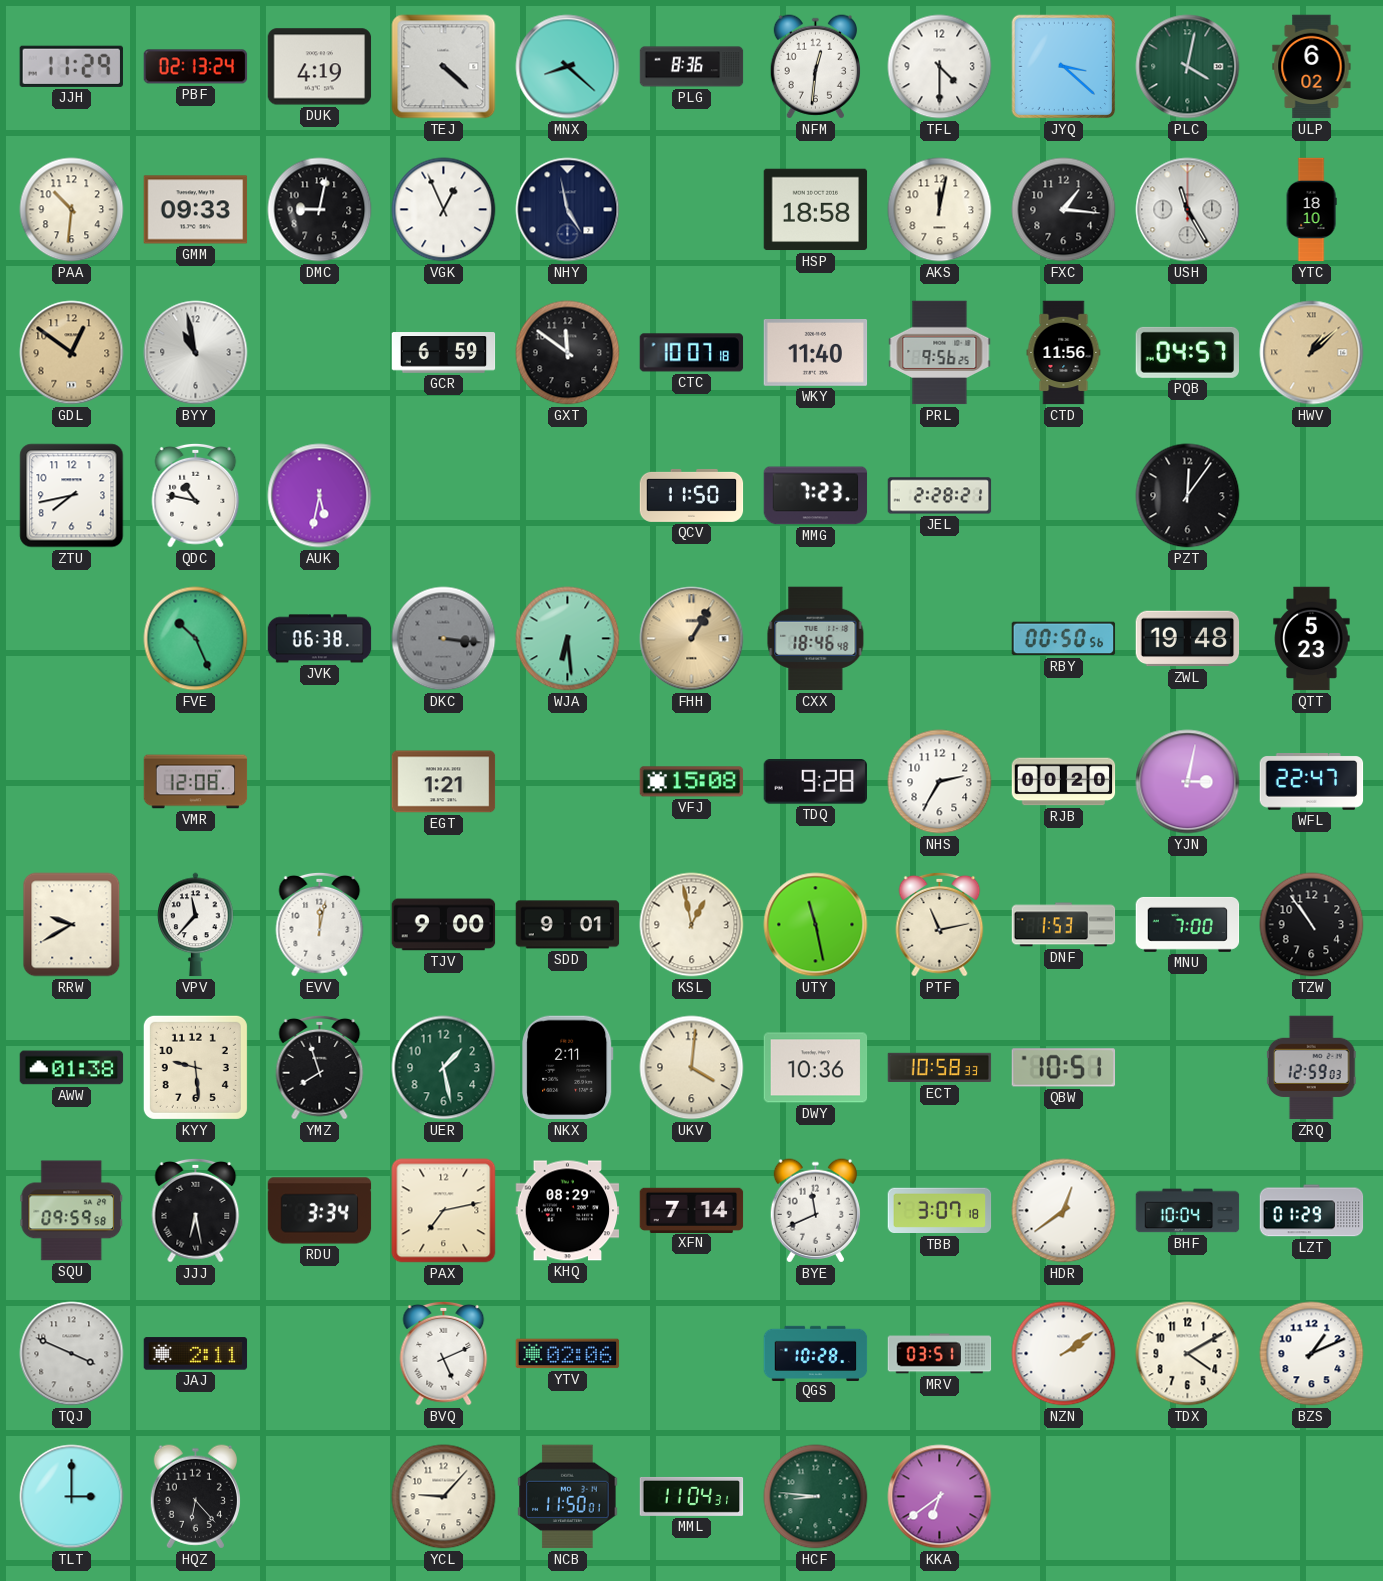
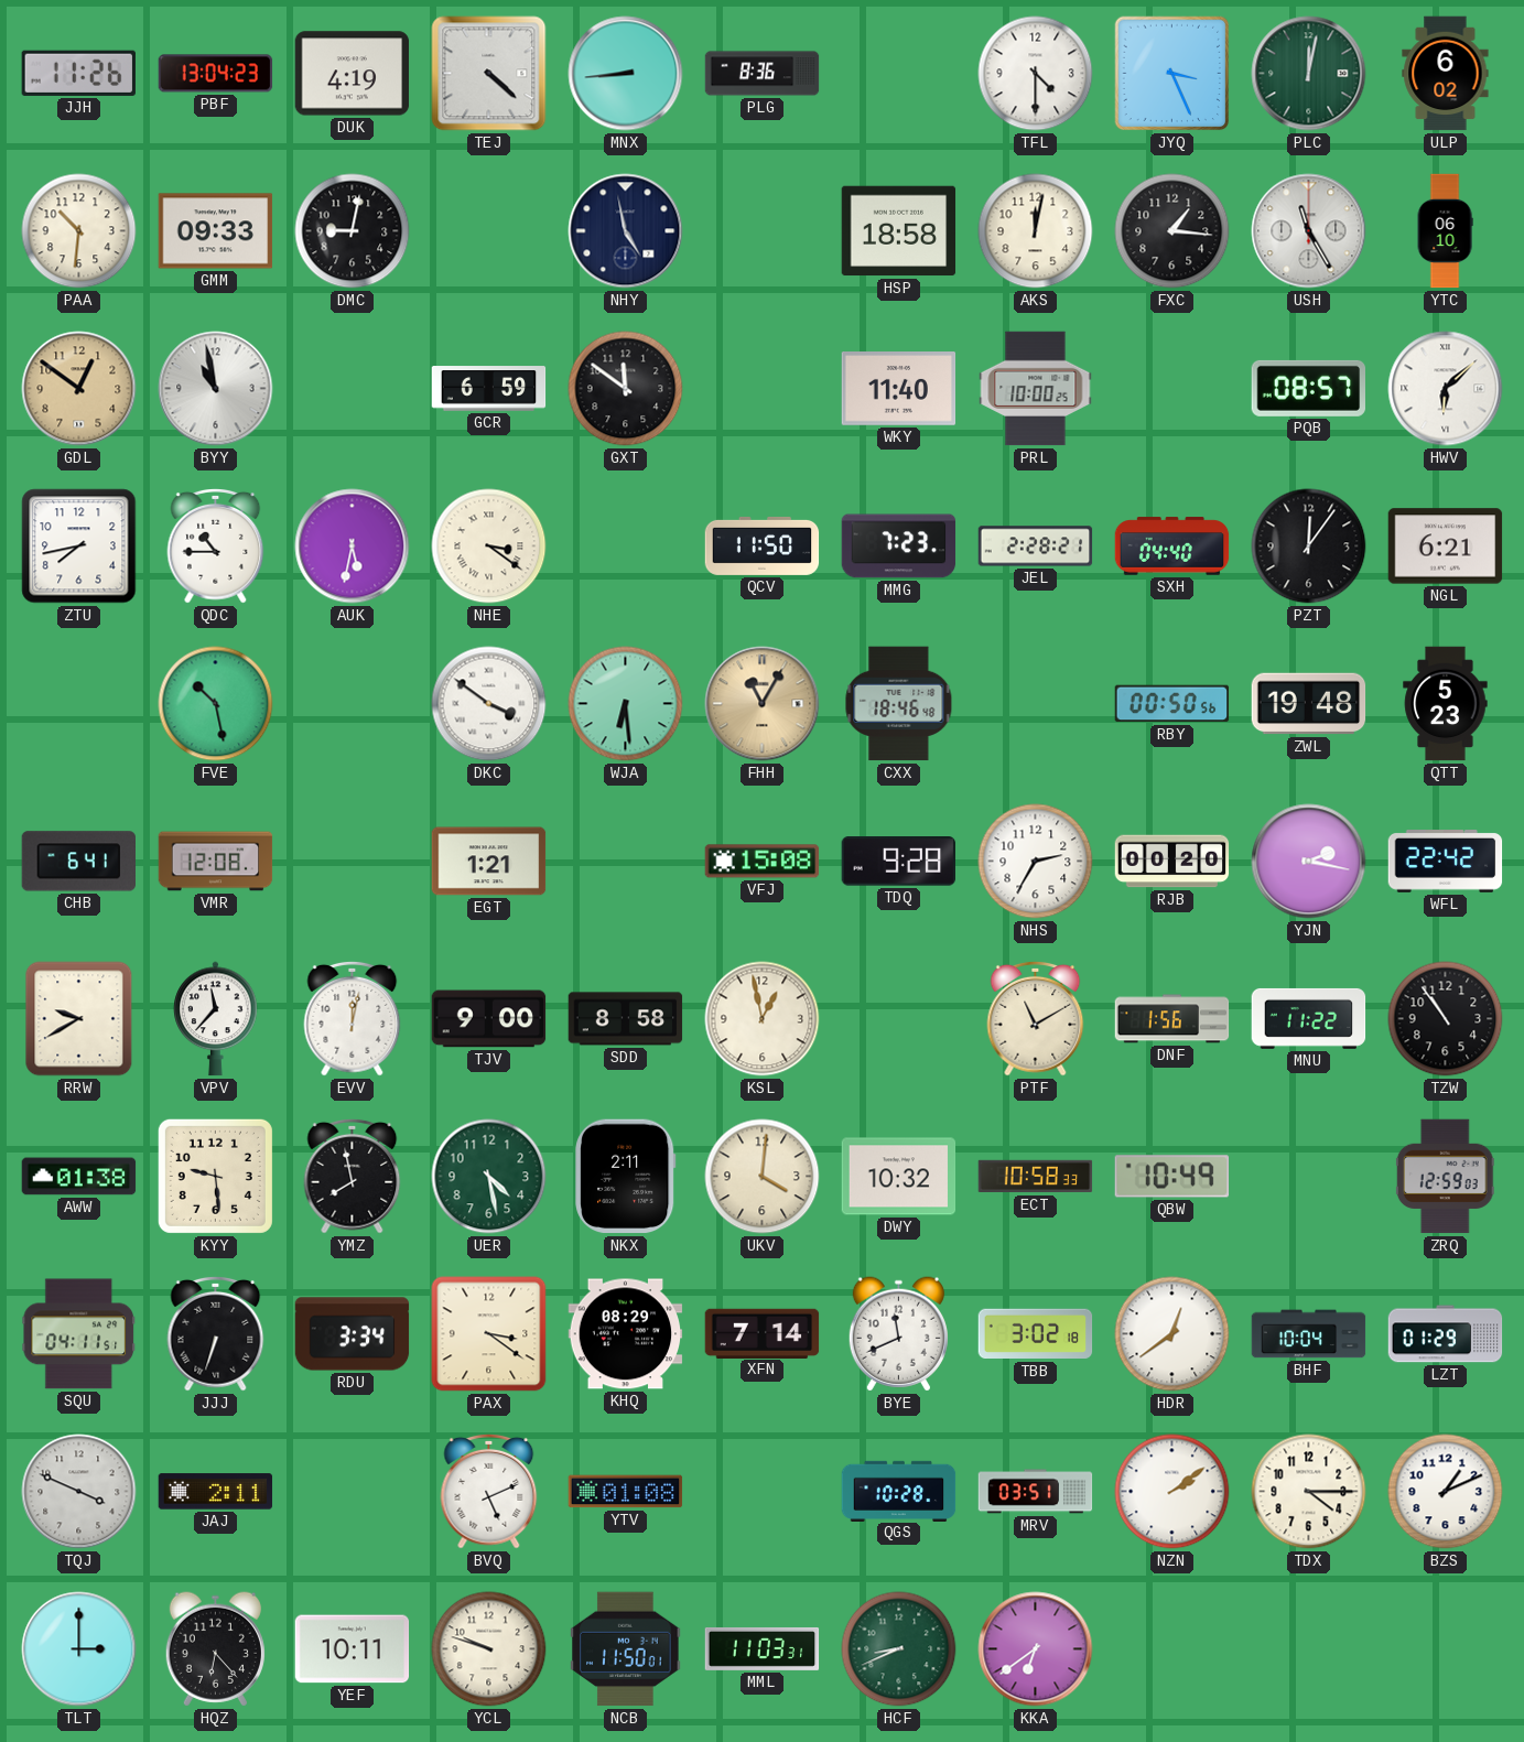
JJH: 11:29 -> 11:26
PBF: 02:13 -> 13:04
MNX: 8:22 -> 8:44
NFM: 12:31 -> none
JYQ: 3:22 -> 3:26
PLC: 4:02 -> 12:02
VGK: 12:56 -> none
YTC: 18:10 -> 06:10
CTC: 10:07 -> none
PRL: 9:56 -> 10:00
CTD: 11:56 -> none
PQB: 04:57 -> 08:57
HWV: 1:08 -> 6:08
HWV dial: champagne -> white
QDC: 10:47 -> 10:45
NHE: none -> 3:21
SXH: none -> 04:40
NGL: none -> 6:21
FVE: 10:26 -> 10:28
JVK: 06:38 -> none
DKC: 3:16 -> 3:51
DKC dial: grey -> white
FHH: 1:05 -> 11:05
CHB: none -> 6:41
YJN: 3:02 -> 2:17
WFL: 22:47 -> 22:42
SDD: 9:01 -> 8:58
UTY: 11:28 -> none
PTF: 11:13 -> 11:10
DNF: 1:53 -> 1:56
MNU: 7:00 -> 11:22
YMZ: 7:57 -> 7:58
UER: 1:28 -> 4:28
DWY: 10:36 -> 10:32
QBW: 10:51 -> 10:49
SQU: 09:59 -> 04:11
JJJ: 6:28 -> 6:33
PAX: 7:13 -> 3:21
TBB: 3:07 -> 3:02
YTV: 02:06 -> 01:08
TDX: 4:10 -> 4:15
YEF: none -> 10:11
YCL: 9:07 -> 9:48
MML: 11:04 -> 11:03
HCF: 8:46 -> 8:41
